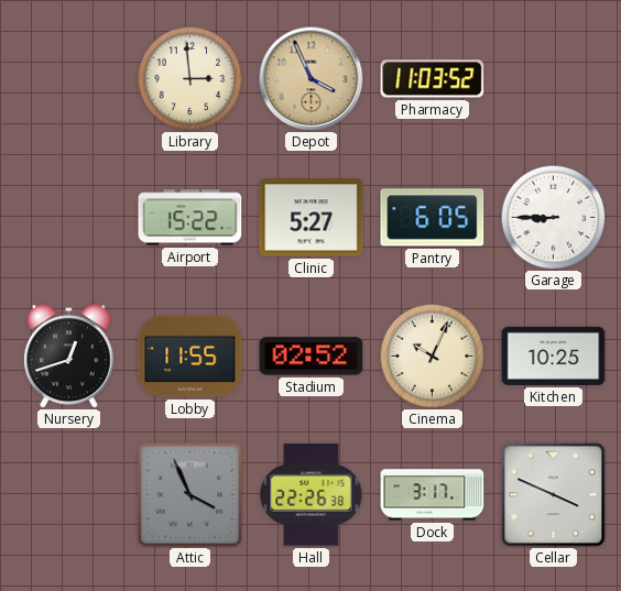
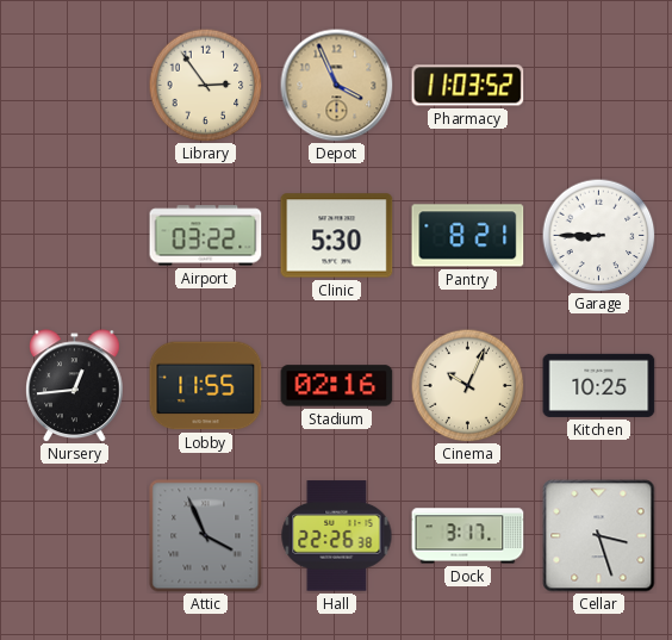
Library: 2:59 -> 2:54
Airport: 15:22 -> 03:22
Clinic: 5:27 -> 5:30
Pantry: 6:05 -> 8:21
Nursery: 12:42 -> 12:44
Stadium: 02:52 -> 02:16
Cellar: 3:49 -> 3:27
